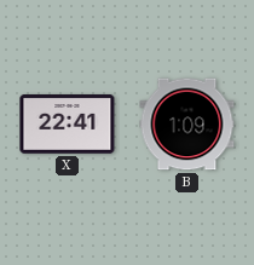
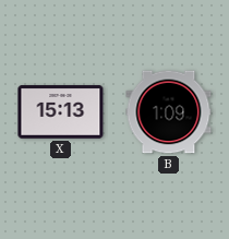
X: 22:41 -> 15:13
